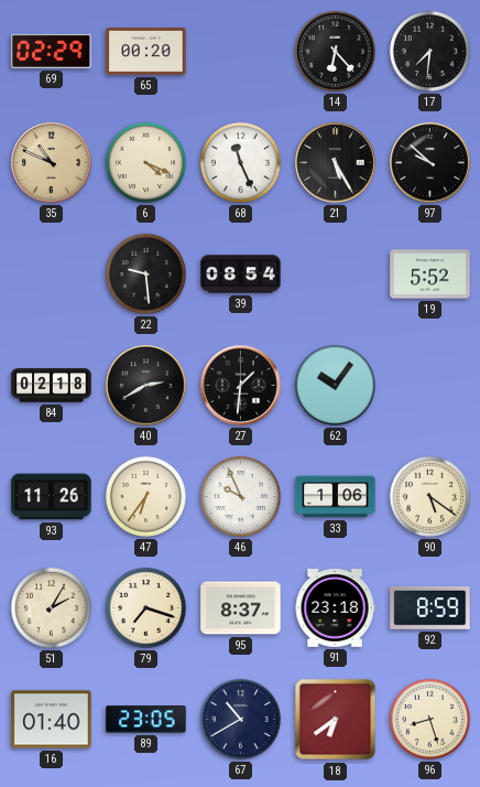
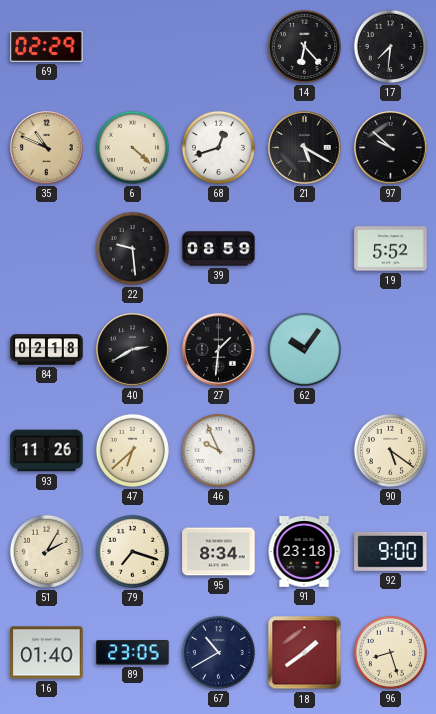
65: 00:20 -> none
6: 4:19 -> 4:22
68: 11:26 -> 12:42
21: 5:25 -> 5:20
39: 08:54 -> 08:59
47: 6:36 -> 6:38
33: 1:06 -> none
95: 8:37 -> 8:34
92: 8:59 -> 9:00
18: 6:39 -> 1:39
